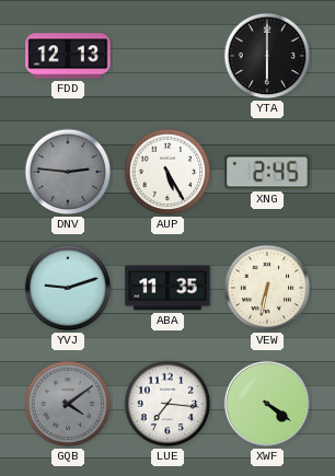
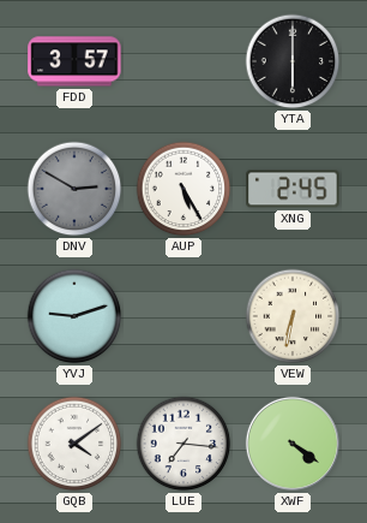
FDD: 12:13 -> 3:57
DNV: 2:46 -> 2:50
ABA: 11:35 -> none
GQB dial: grey -> white
